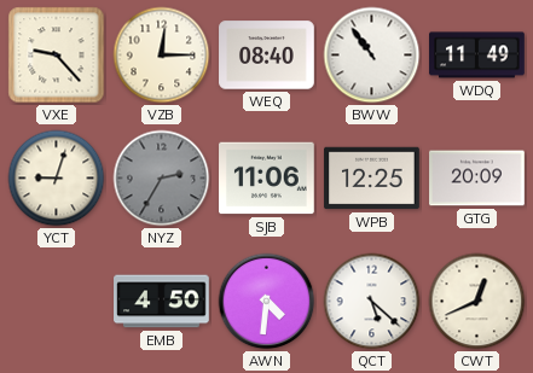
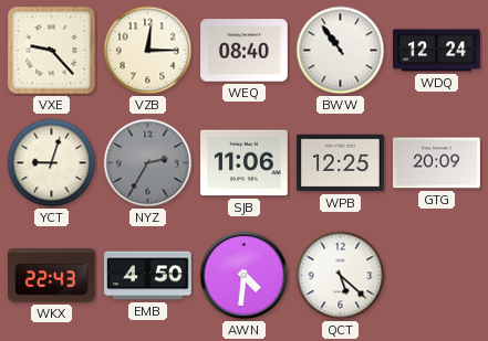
WDQ: 11:49 -> 12:24
WKX: none -> 22:43
CWT: 12:41 -> none
